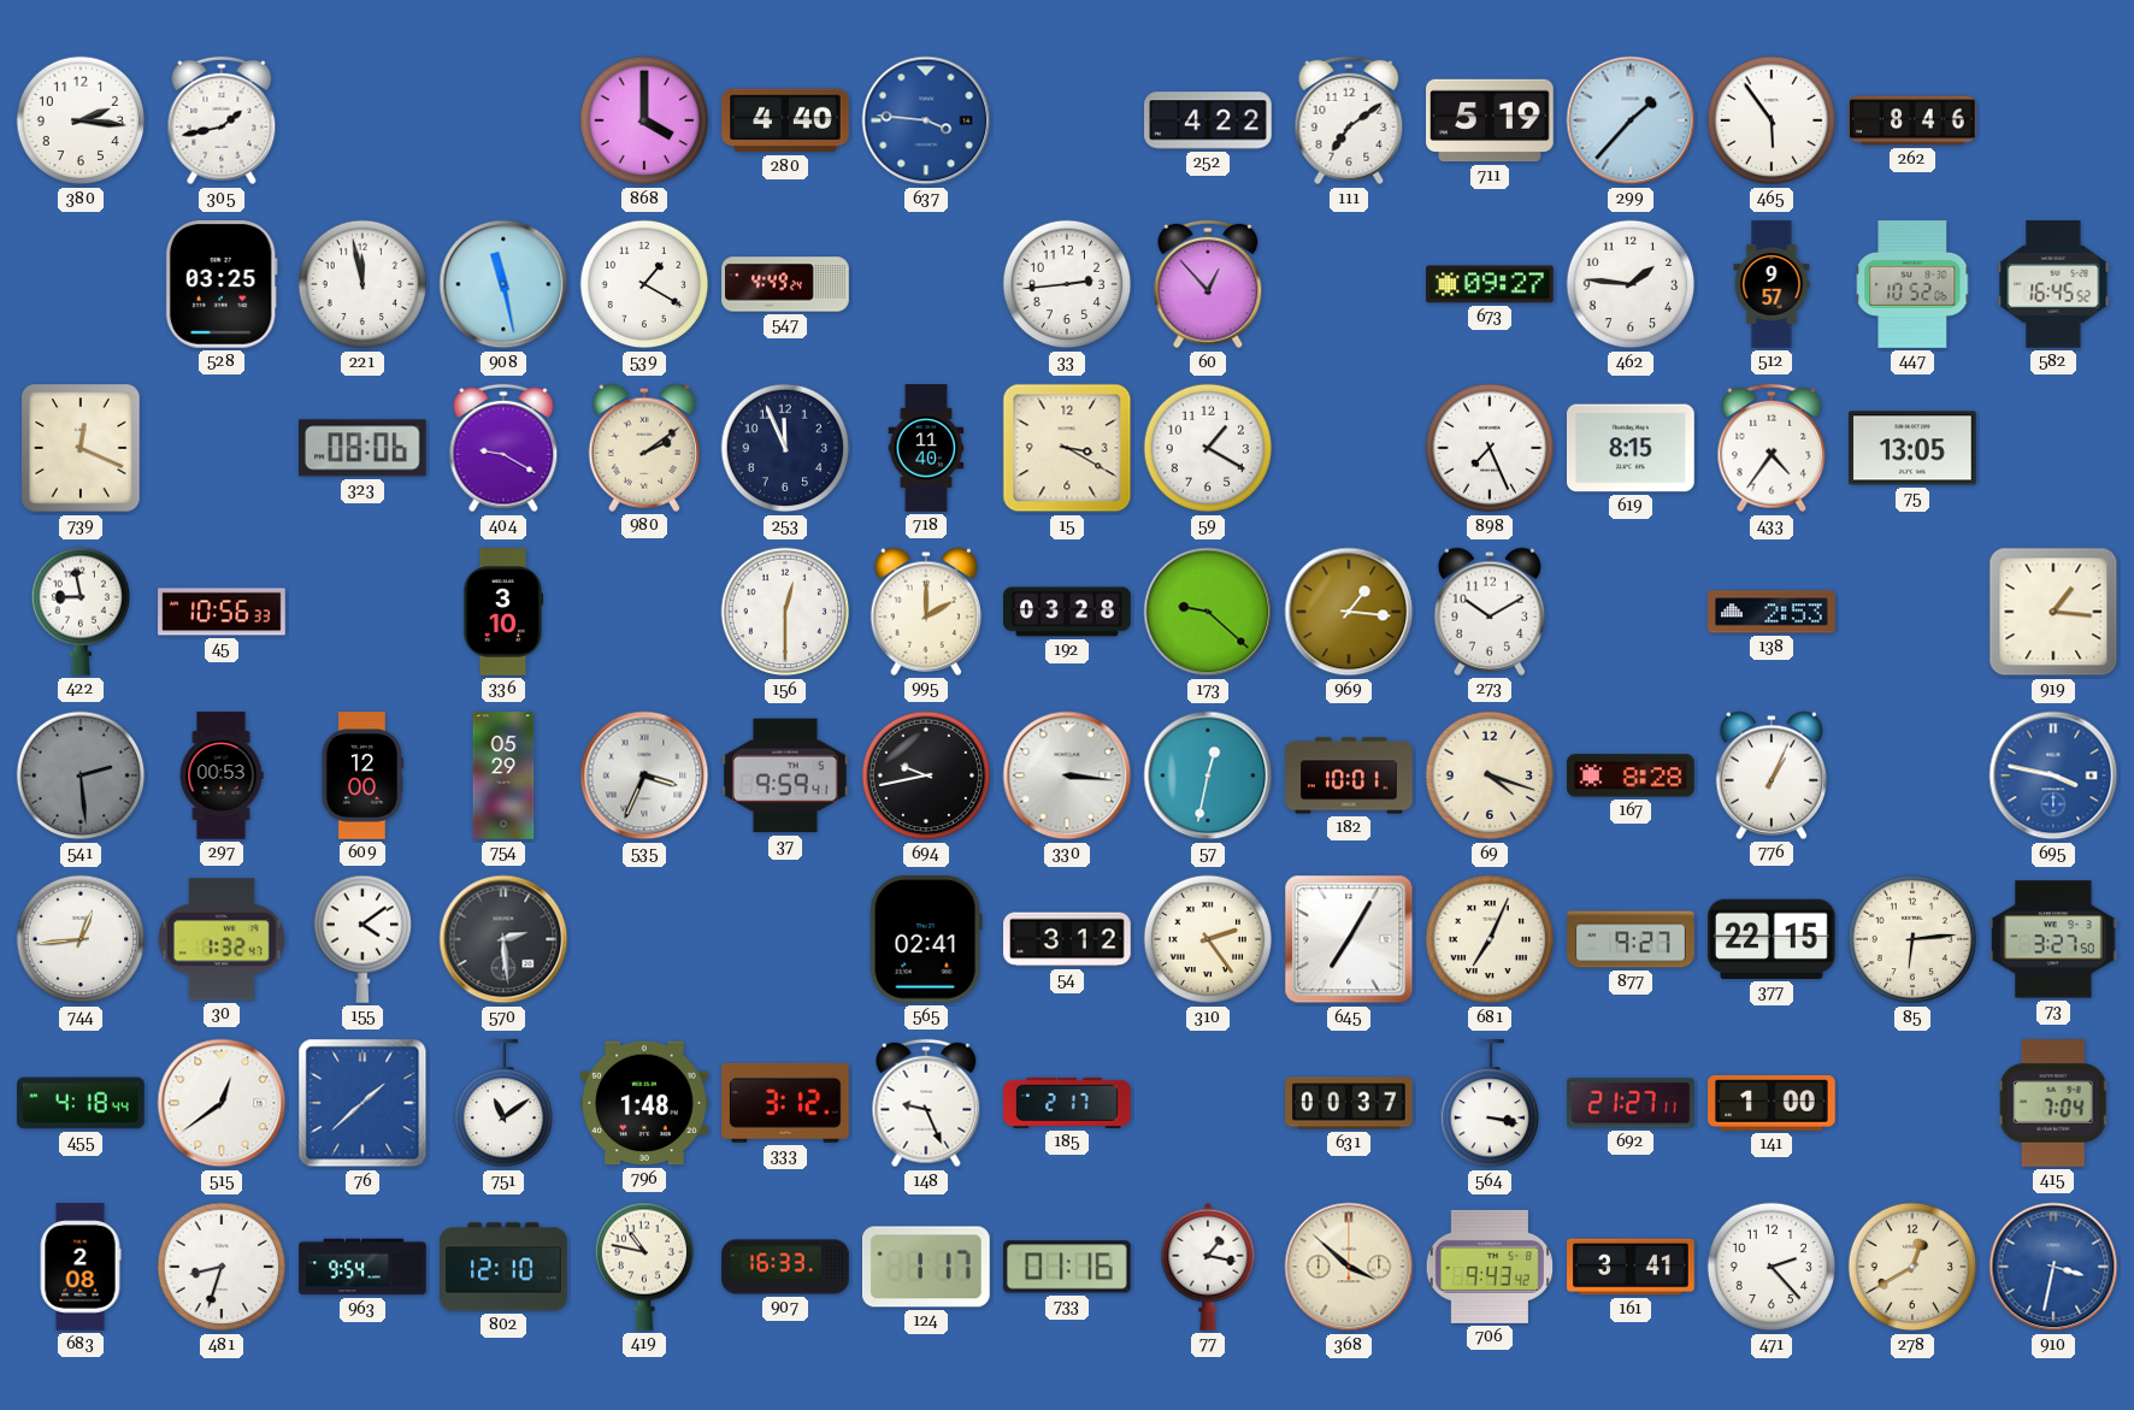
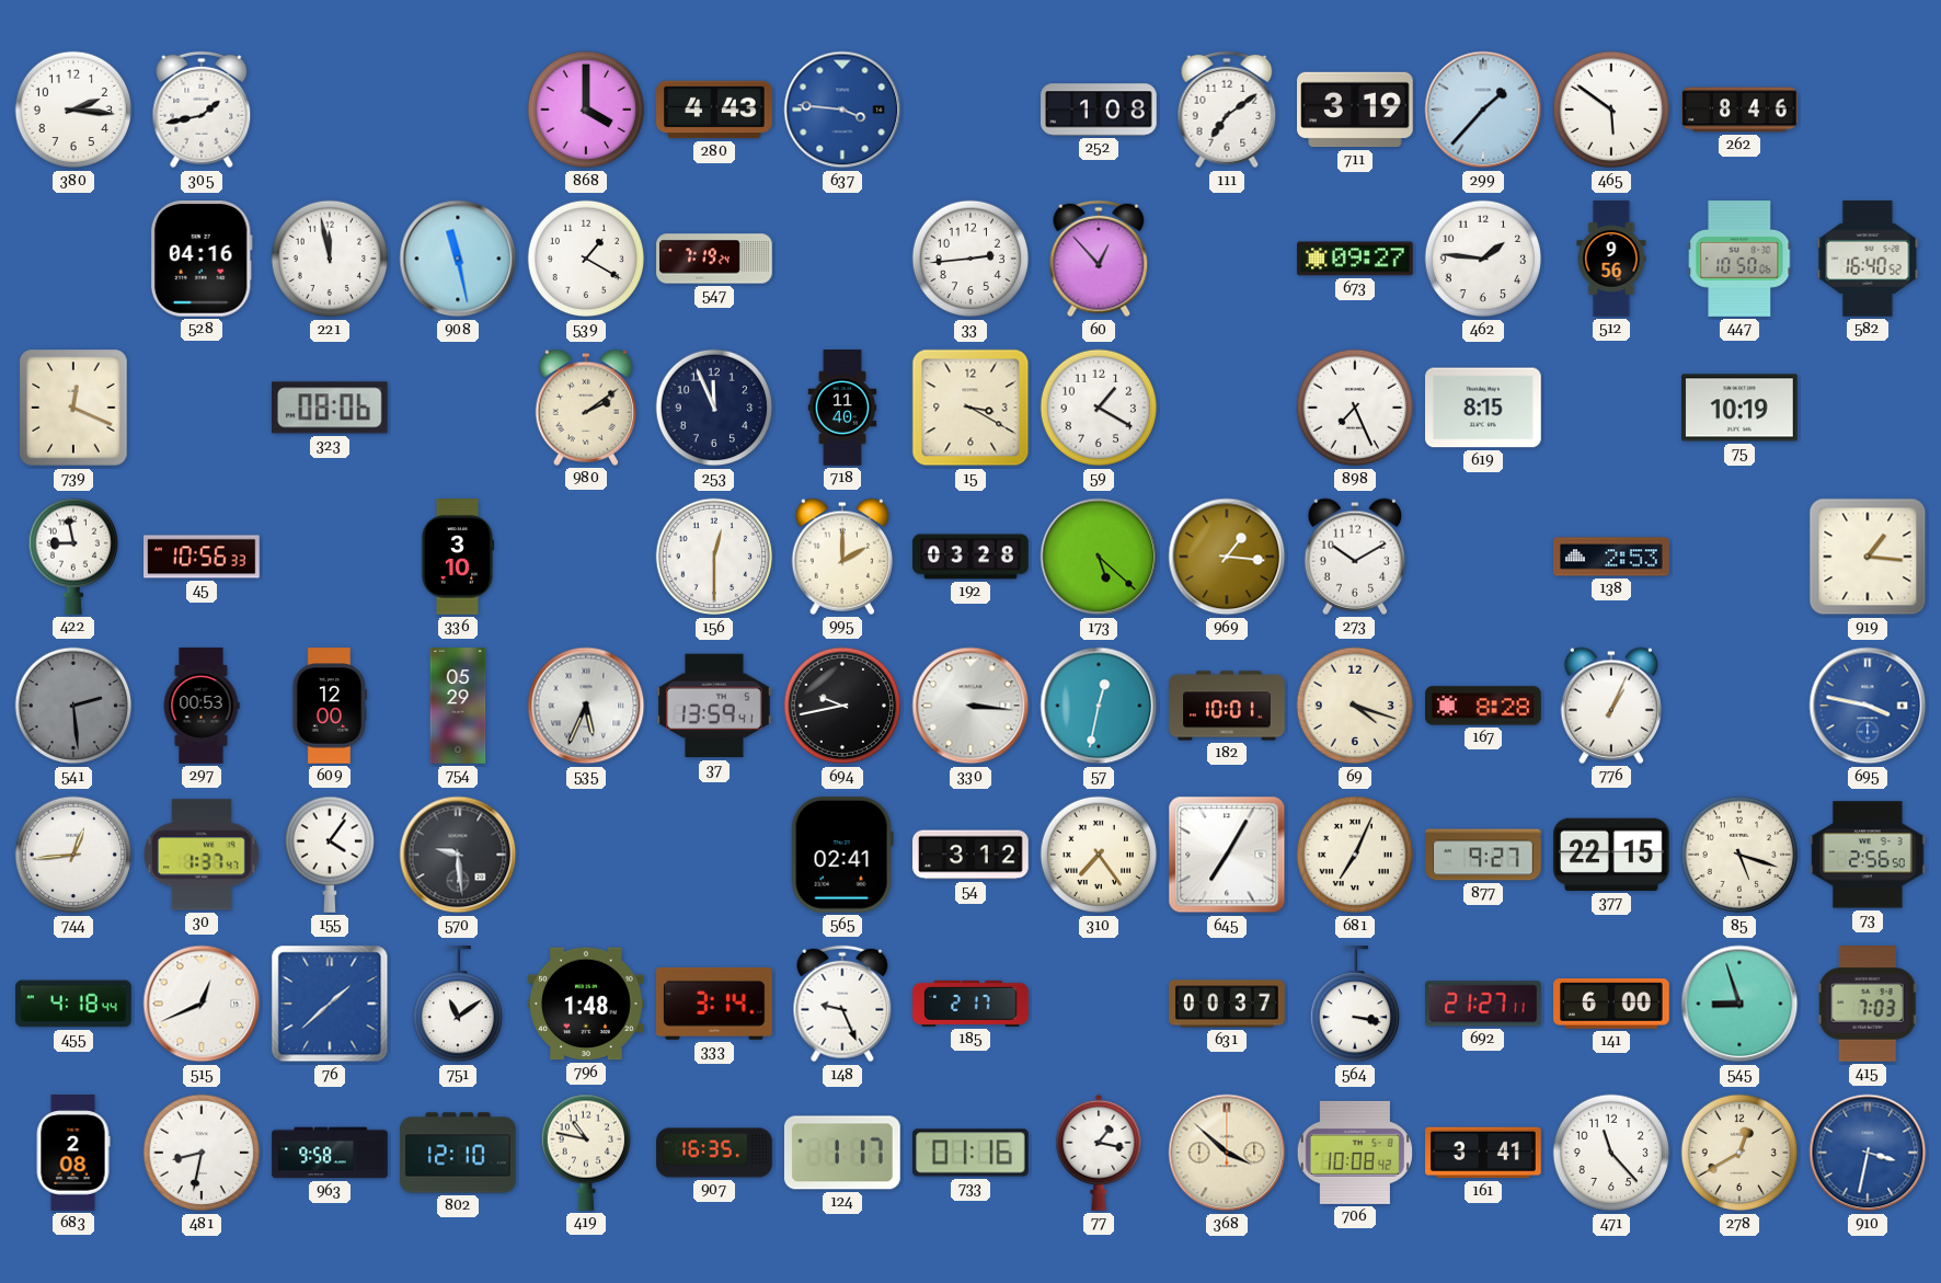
280: 4:40 -> 4:43
252: 4:22 -> 1:08
711: 5:19 -> 3:19
465: 5:54 -> 5:51
528: 03:25 -> 04:16
547: 4:49 -> 7:19
512: 9:57 -> 9:56
447: 10:52 -> 10:50
582: 16:45 -> 16:40
404: 9:20 -> none
433: 4:36 -> none
75: 13:05 -> 10:19
173: 9:22 -> 5:22
535: 3:34 -> 5:34
37: 9:59 -> 13:59
30: 1:32 -> 1:37
155: 4:09 -> 4:06
570: 2:29 -> 9:29
310: 2:24 -> 7:24
85: 6:14 -> 5:18
73: 3:27 -> 2:56
515: 12:39 -> 12:41
333: 3:12 -> 3:14
141: 1:00 -> 6:00
545: none -> 8:57
415: 7:04 -> 7:03
481: 8:33 -> 8:32
963: 9:54 -> 9:58
907: 16:33 -> 16:35
706: 9:43 -> 10:08
471: 2:23 -> 11:23
